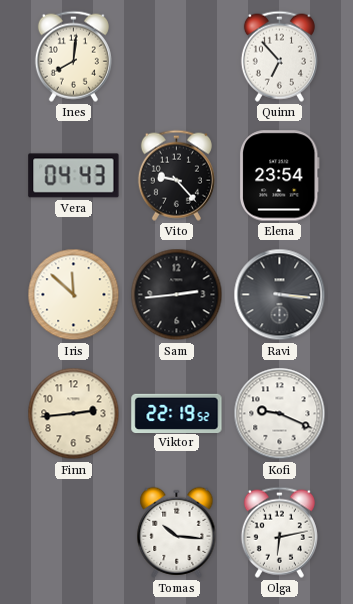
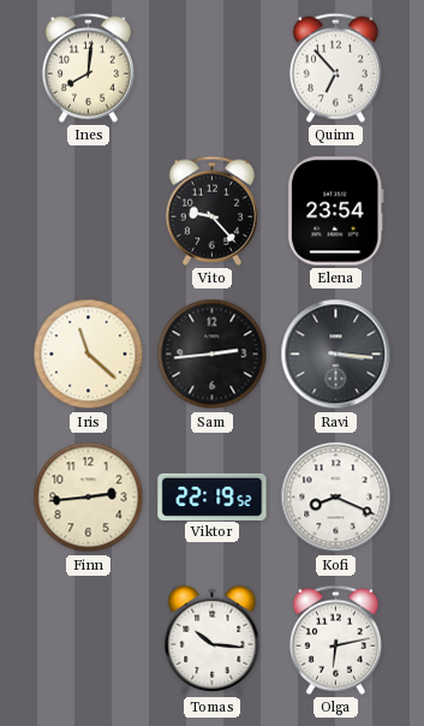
Vera: 04:43 -> none
Iris: 11:52 -> 11:22
Kofi: 9:19 -> 8:19
